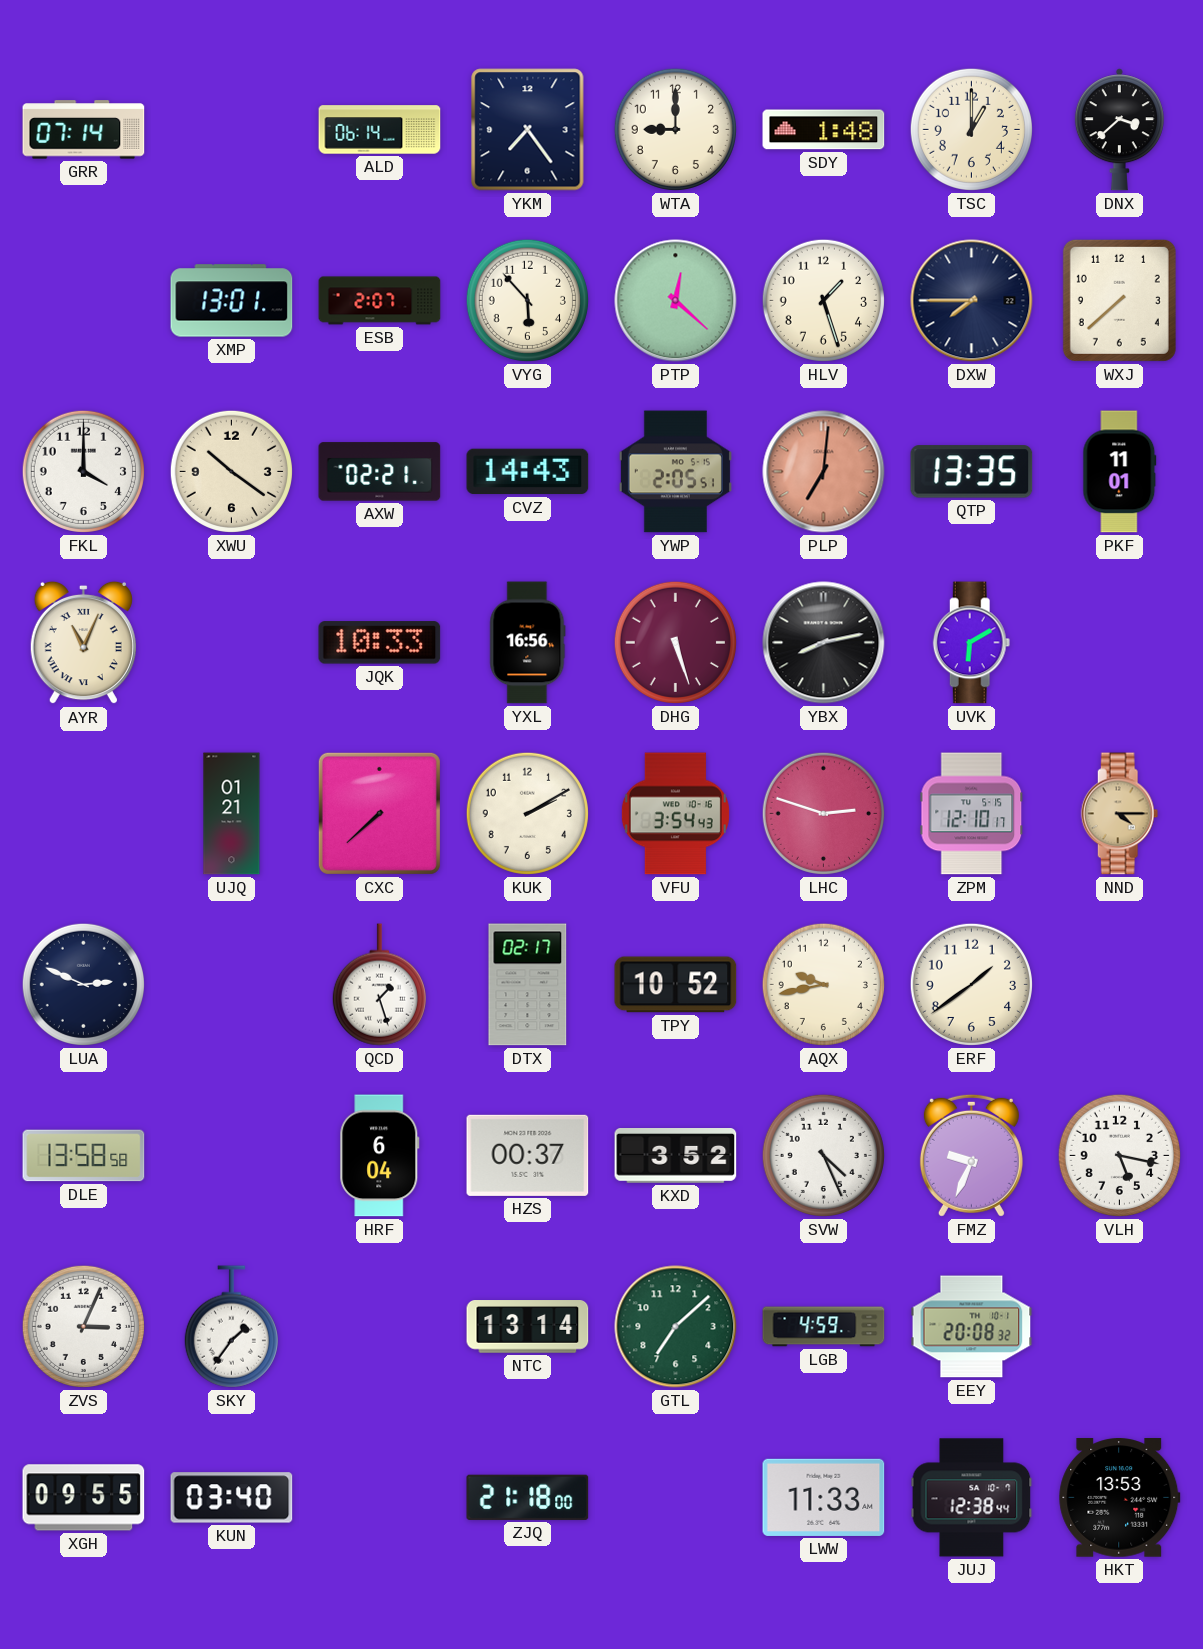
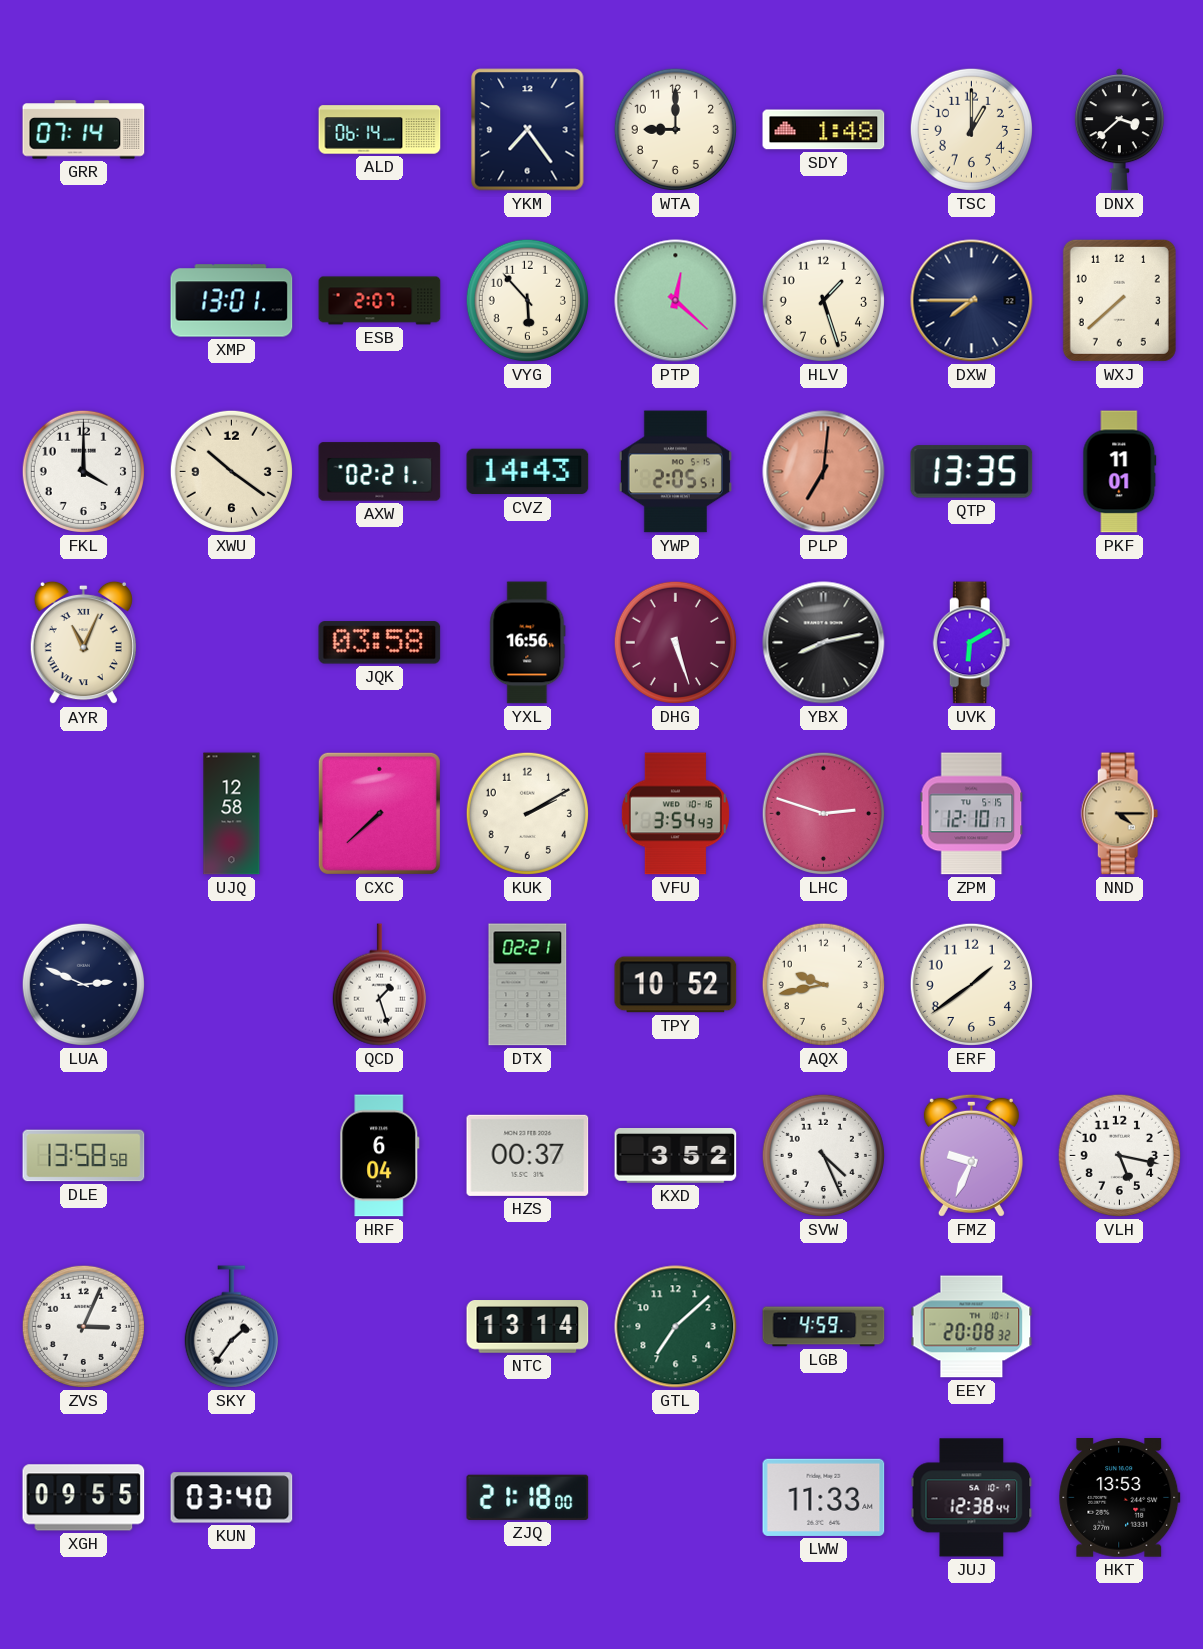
JQK: 10:33 -> 03:58
UJQ: 01:21 -> 12:58
DTX: 02:17 -> 02:21
